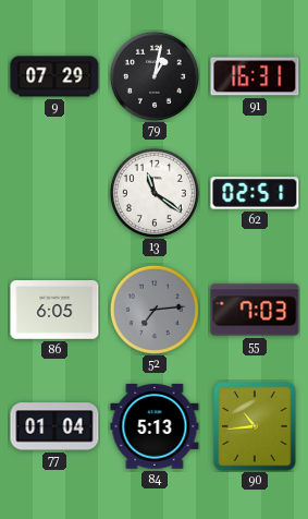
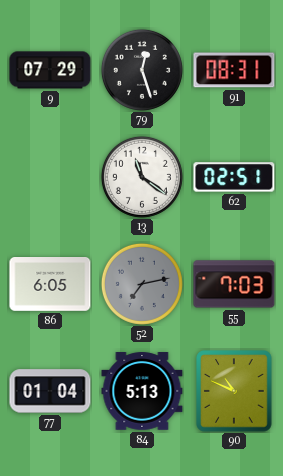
79: 1:02 -> 12:27
91: 16:31 -> 08:31
52: 7:14 -> 7:13
90: 10:44 -> 10:49
